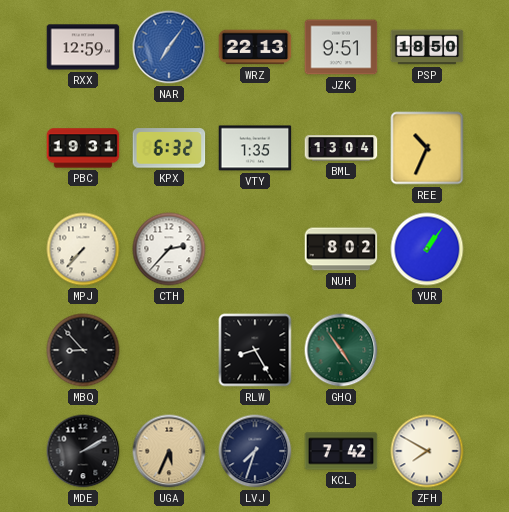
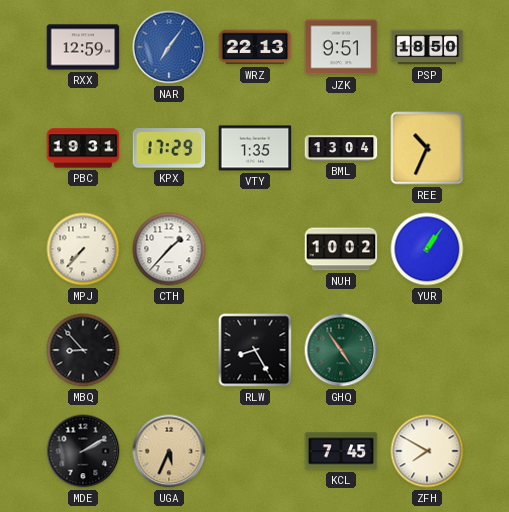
KPX: 6:32 -> 17:29
CTH: 2:37 -> 1:37
NUH: 8:02 -> 10:02
LVJ: 7:33 -> none
KCL: 7:42 -> 7:45
